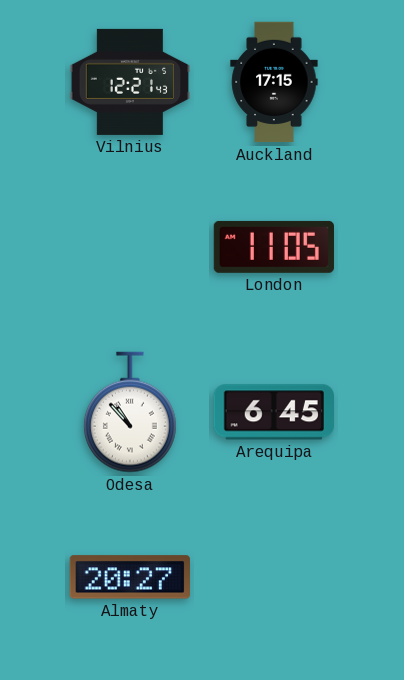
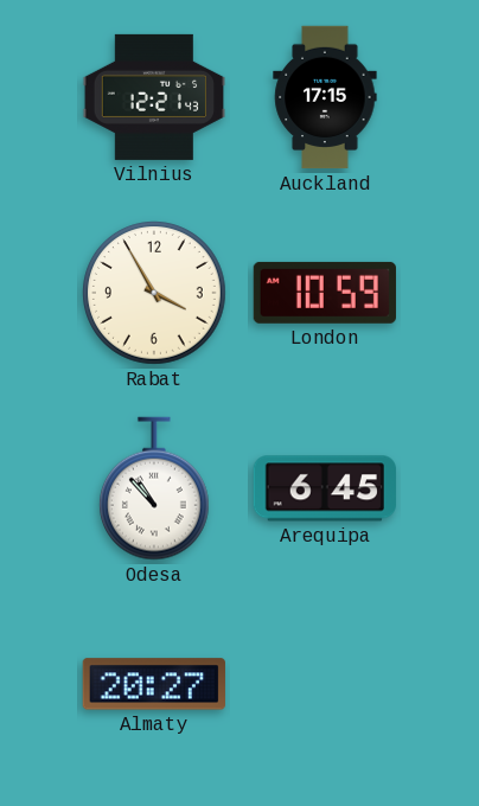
Rabat: none -> 3:55
London: 11:05 -> 10:59
